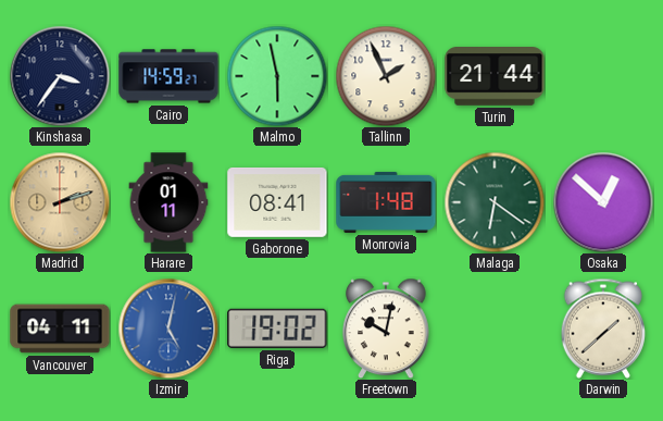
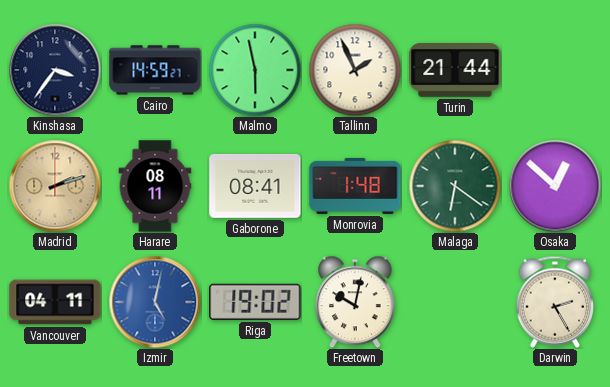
Harare: 01:11 -> 08:11
Darwin: 1:38 -> 2:25
